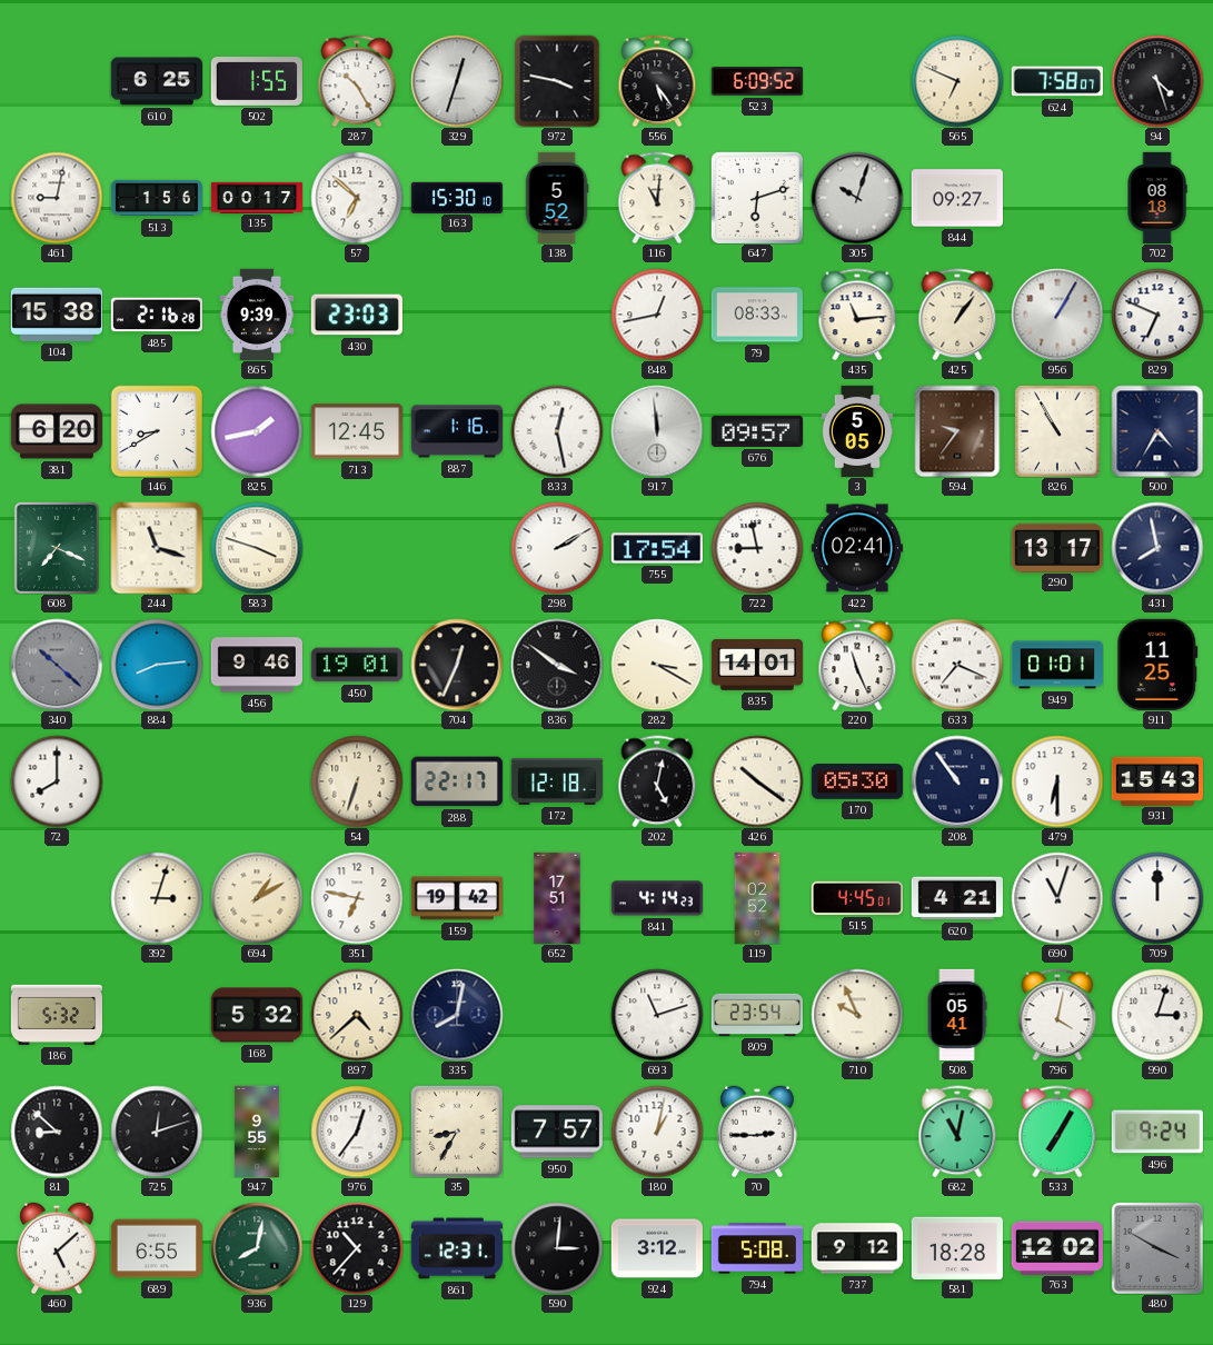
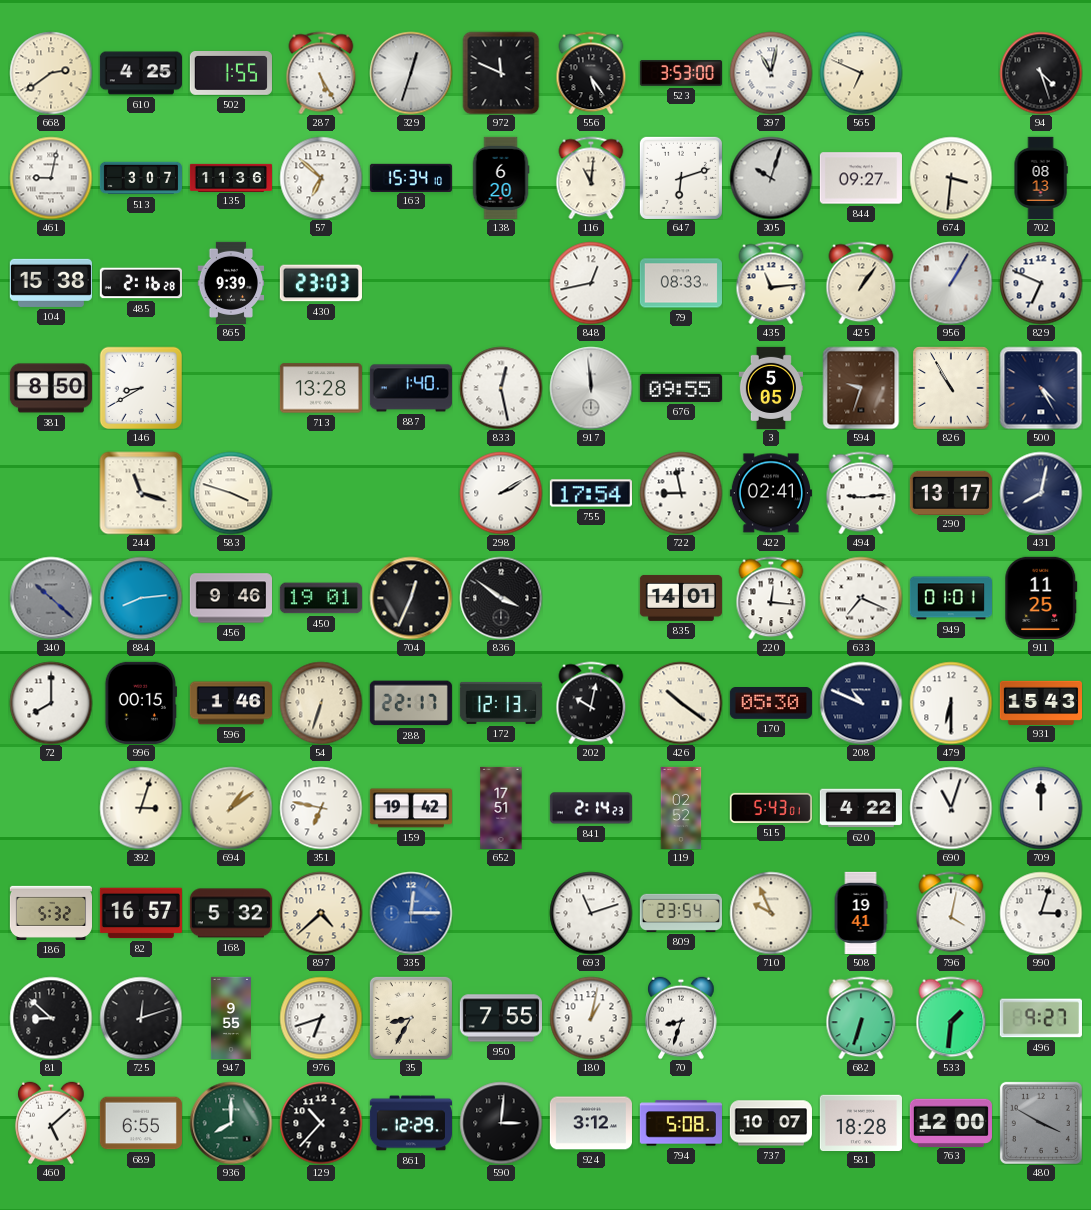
668: none -> 2:39
610: 6:25 -> 4:25
287: 10:25 -> 5:25
972: 3:47 -> 11:49
523: 6:09 -> 3:53
397: none -> 11:02
624: 7:58 -> none
513: 1:56 -> 3:07
135: 00:17 -> 11:36
163: 15:30 -> 15:34
138: 5:52 -> 6:20
674: none -> 3:31
702: 08:18 -> 08:13
381: 6:20 -> 8:50
825: 1:43 -> none
713: 12:45 -> 13:28
887: 1:16 -> 1:40
676: 09:57 -> 09:55
594: 9:36 -> 9:33
500: 4:35 -> 4:25
608: 7:19 -> none
494: none -> 9:14
431: 7:58 -> 8:02
282: 3:20 -> none
220: 11:26 -> 12:16
996: none -> 00:15
596: none -> 1:46
172: 12:18 -> 12:13
202: 5:02 -> 10:02
208: 10:54 -> 10:49
694: 1:10 -> 1:09
841: 4:14 -> 2:14
515: 4:45 -> 5:43
620: 4:21 -> 4:22
82: none -> 16:57
335: 8:02 -> 12:15
335 dial: navy -> blue
508: 05:41 -> 19:41
976: 12:36 -> 6:42
950: 7:57 -> 7:55
70: 2:45 -> 8:33
682: 11:02 -> 6:33
533: 7:05 -> 1:31
496: 9:24 -> 9:27
936: 8:02 -> 8:00
861: 12:31 -> 12:29
737: 9:12 -> 10:07
763: 12:02 -> 12:00
